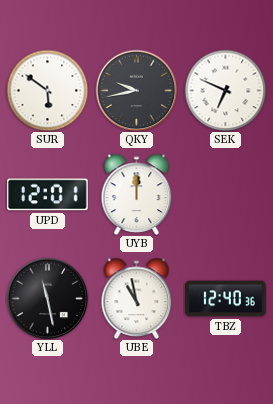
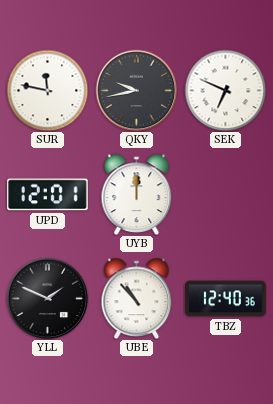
SUR: 5:51 -> 11:47
YLL: 11:28 -> 1:49
UBE: 10:58 -> 10:53
